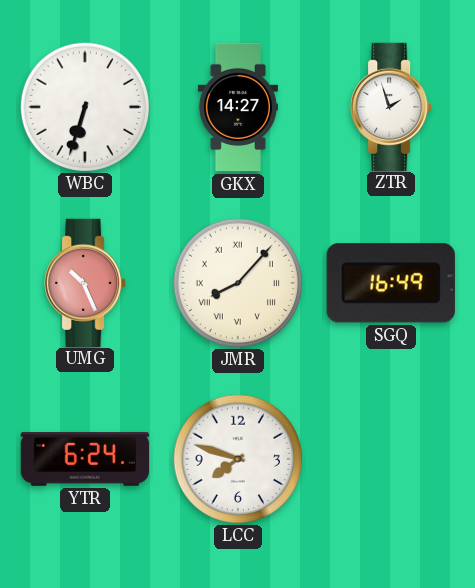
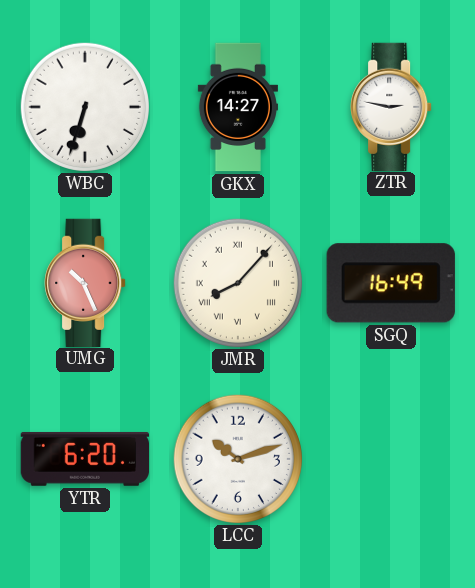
ZTR: 1:57 -> 2:47
YTR: 6:24 -> 6:20
LCC: 7:48 -> 10:12
